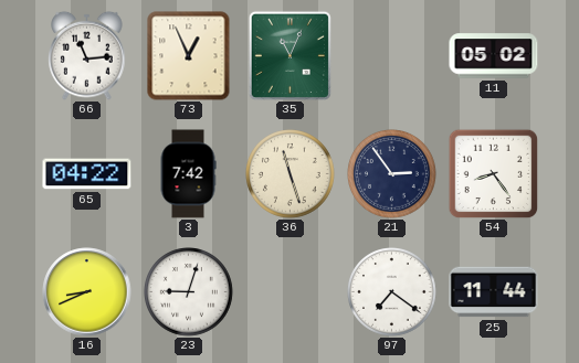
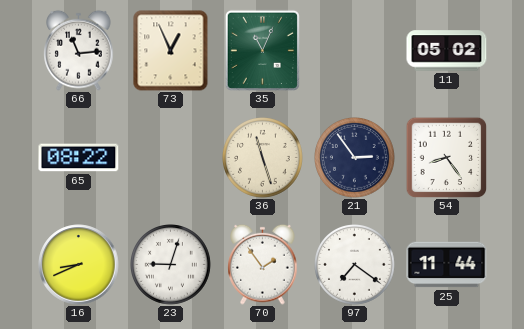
65: 04:22 -> 08:22
3: 7:42 -> none
70: none -> 1:54
